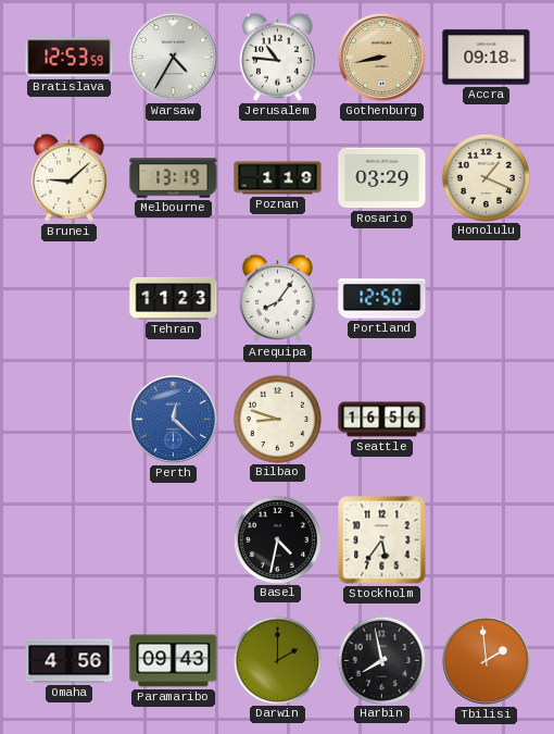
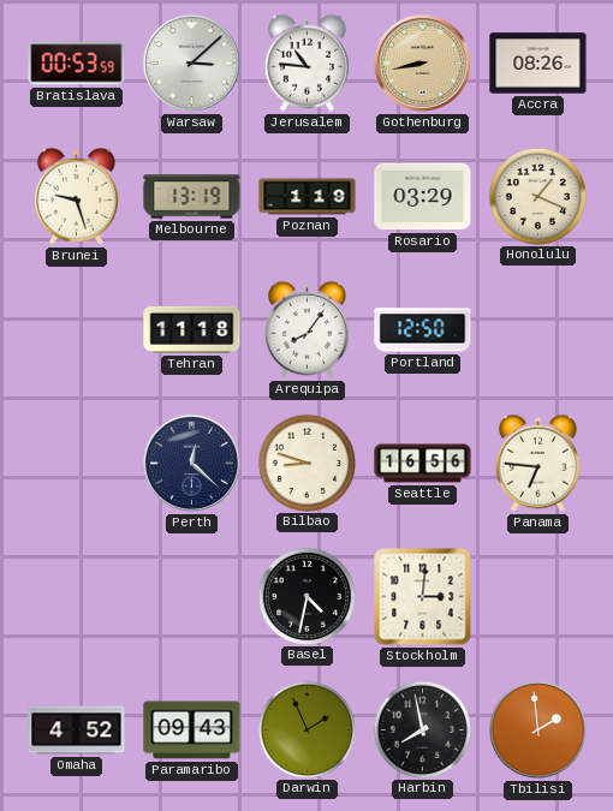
Bratislava: 12:53 -> 00:53
Warsaw: 4:35 -> 3:08
Accra: 09:18 -> 08:26
Brunei: 9:08 -> 9:27
Tehran: 11:23 -> 11:18
Perth dial: blue -> navy
Panama: none -> 6:46
Stockholm: 5:36 -> 3:01
Omaha: 4:56 -> 4:52
Darwin: 2:00 -> 1:56
